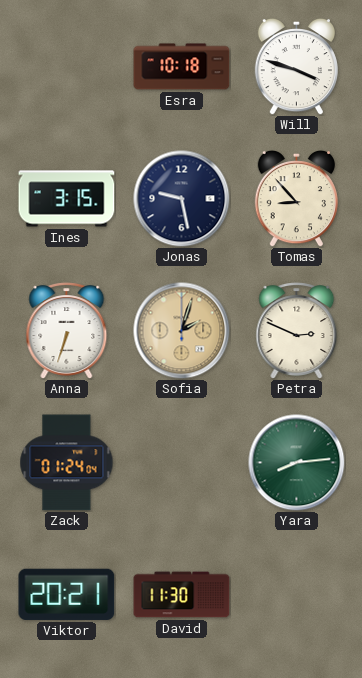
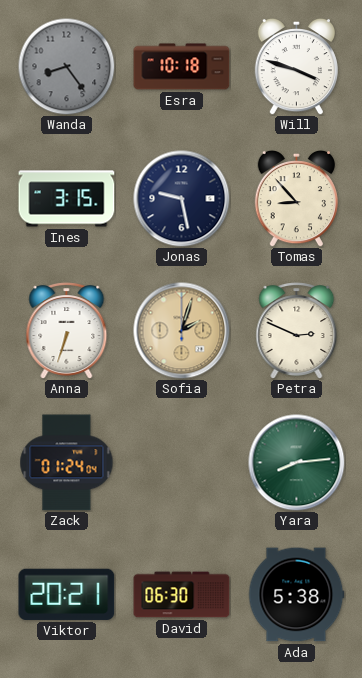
Wanda: none -> 8:24
David: 11:30 -> 06:30
Ada: none -> 5:38
